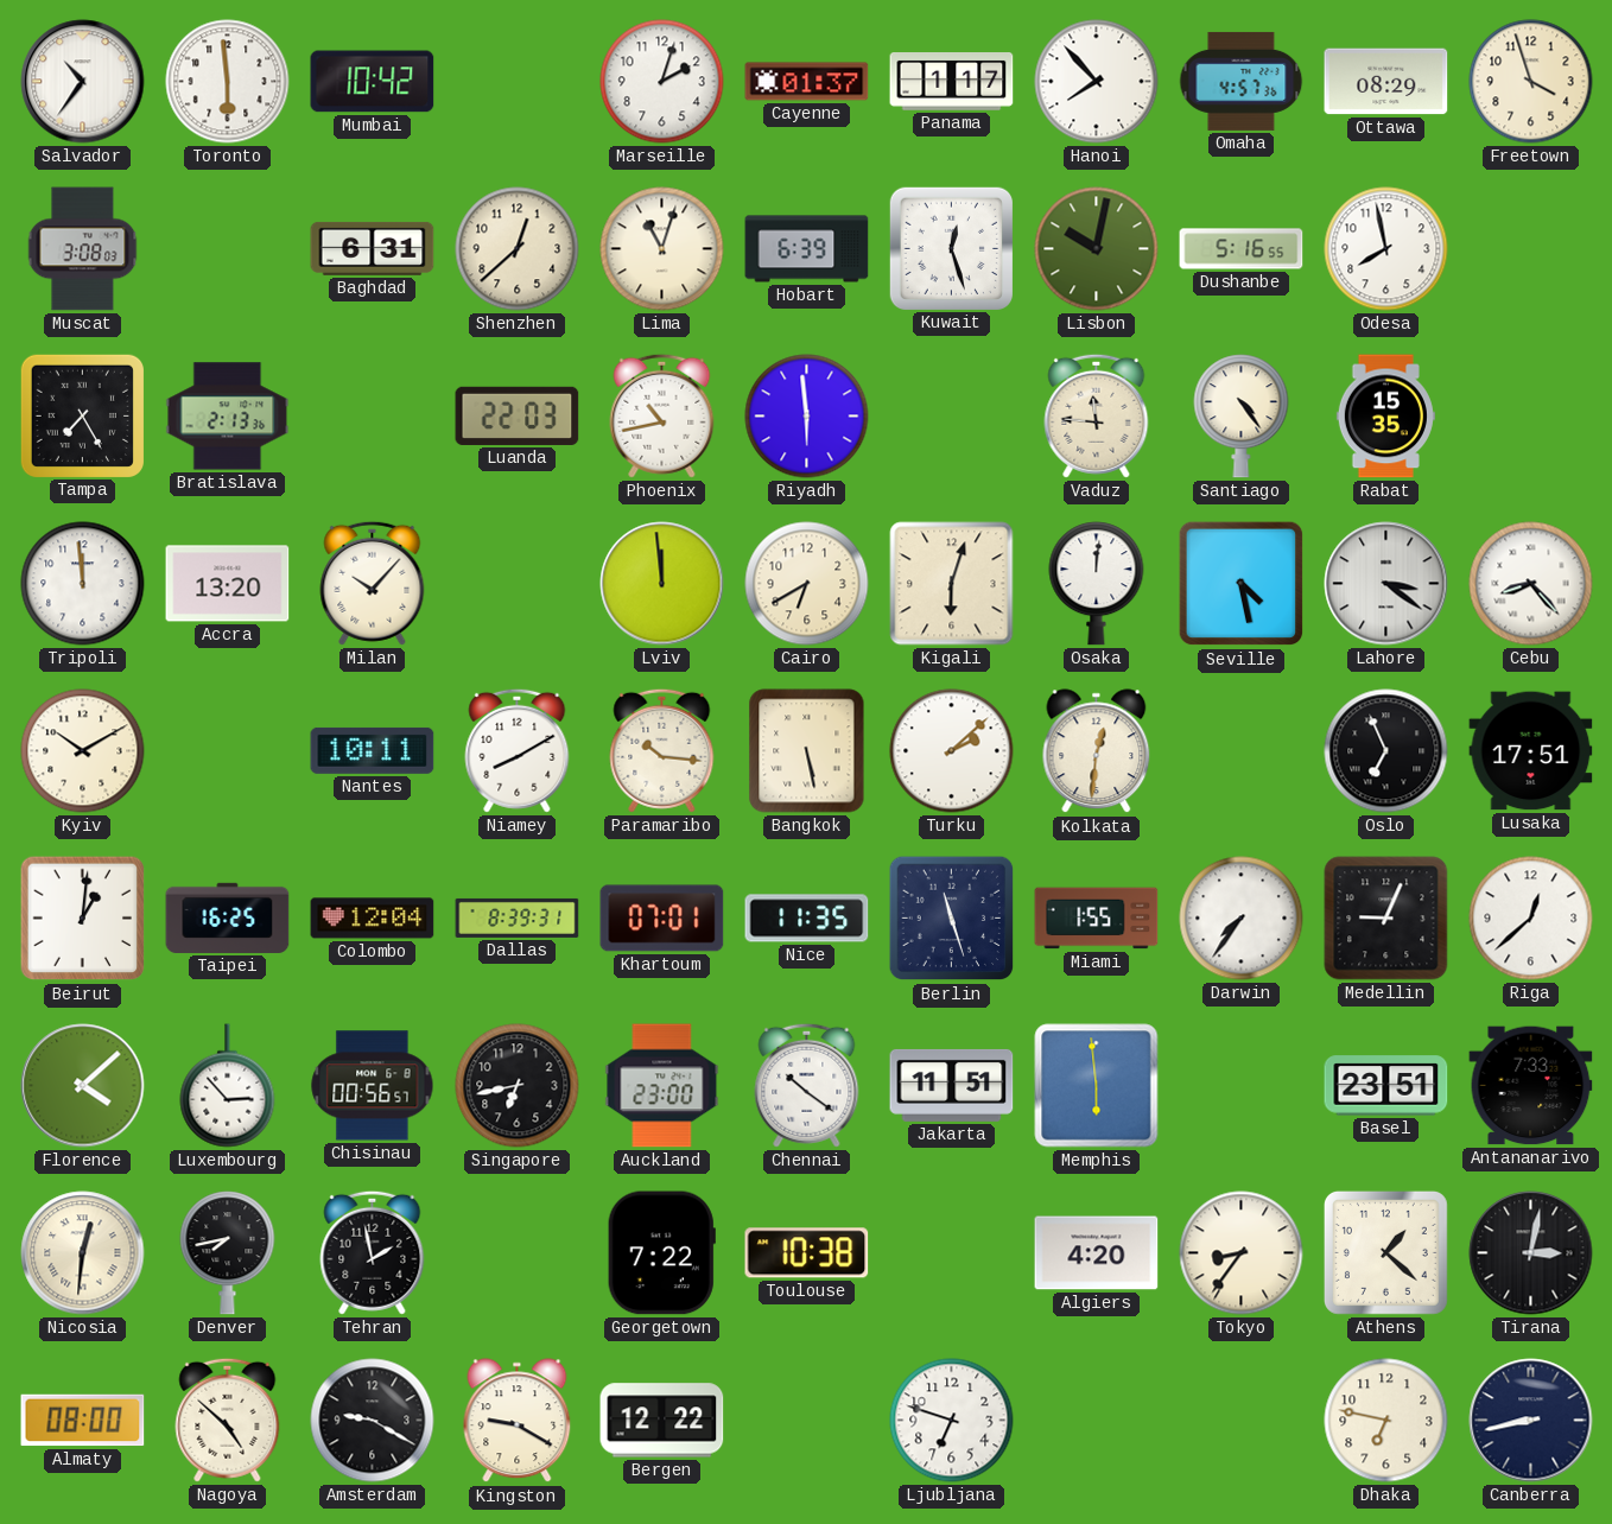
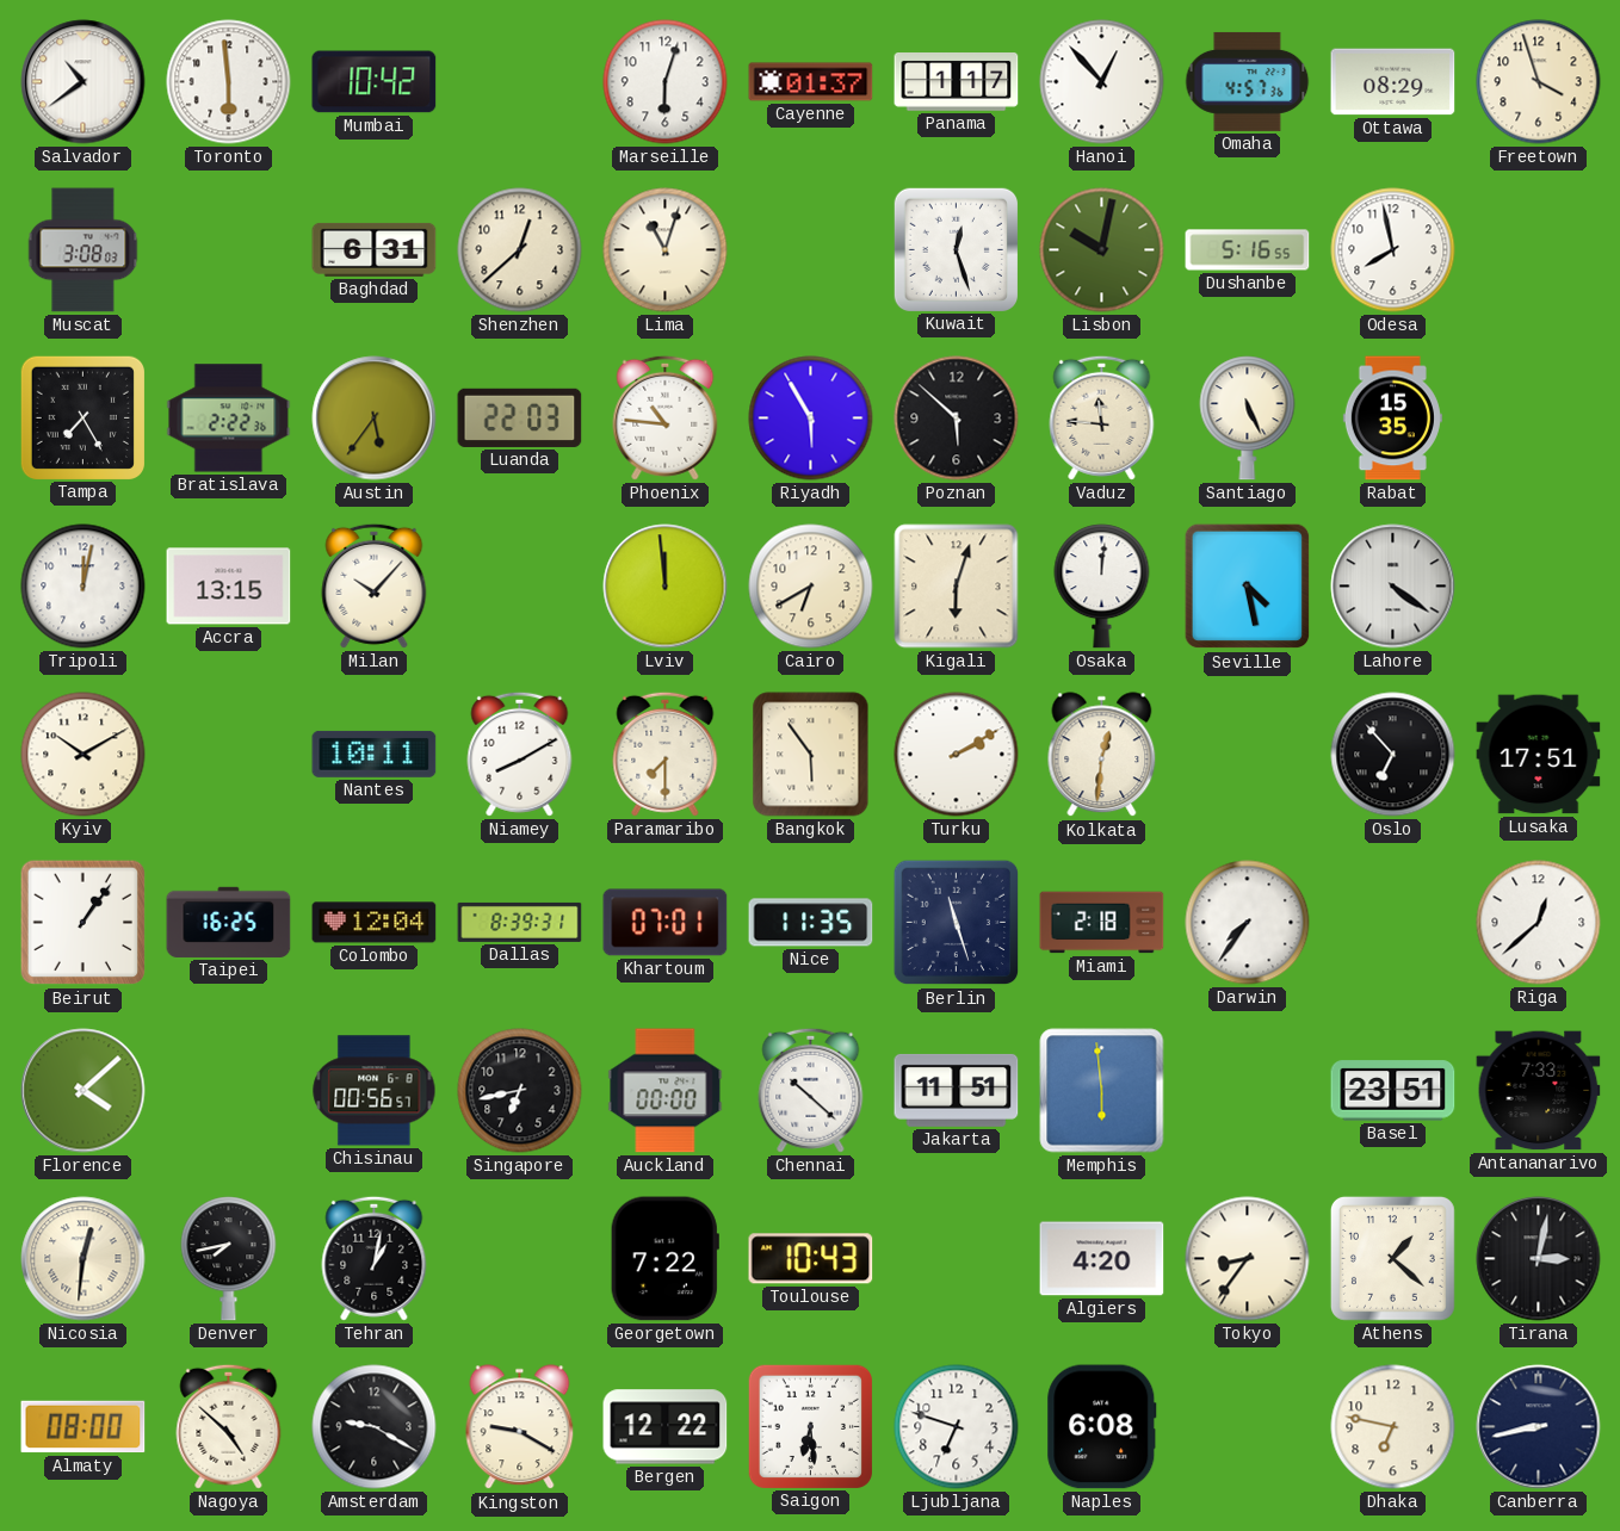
Salvador: 10:36 -> 10:39
Marseille: 2:03 -> 6:03
Hanoi: 7:53 -> 12:53
Hobart: 6:39 -> none
Bratislava: 2:13 -> 2:22
Austin: none -> 5:36
Phoenix: 10:43 -> 10:46
Riyadh: 5:59 -> 5:55
Poznan: none -> 5:52
Santiago: 4:24 -> 5:26
Tripoli: 11:59 -> 12:02
Accra: 13:20 -> 13:15
Lahore: 3:21 -> 4:21
Cebu: 8:23 -> none
Paramaribo: 10:16 -> 7:30
Bangkok: 5:28 -> 5:54
Turku: 2:08 -> 2:10
Oslo: 6:56 -> 6:53
Beirut: 1:01 -> 1:06
Miami: 1:55 -> 2:18
Medellin: 9:04 -> none
Luxembourg: 2:53 -> none
Auckland: 23:00 -> 00:00
Chennai: 10:21 -> 10:22
Tehran: 1:58 -> 1:02
Toulouse: 10:38 -> 10:43
Saigon: none -> 6:29
Naples: none -> 6:08
